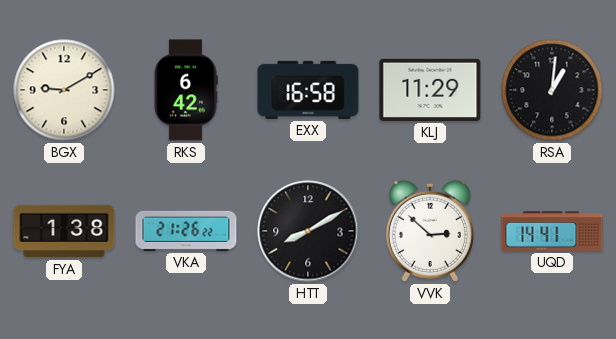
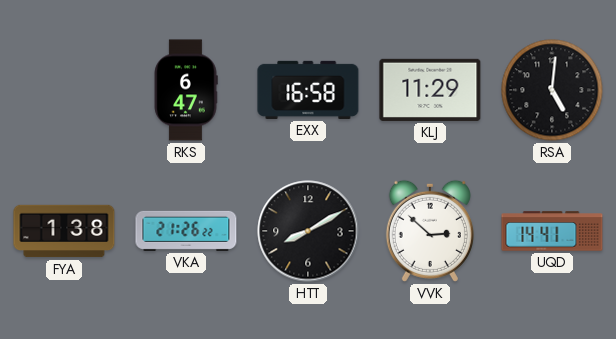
BGX: 9:10 -> none
RKS: 6:42 -> 6:47
RSA: 1:01 -> 5:01
